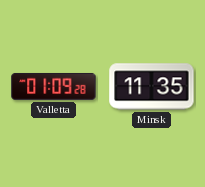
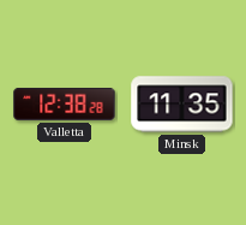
Valletta: 01:09 -> 12:38
